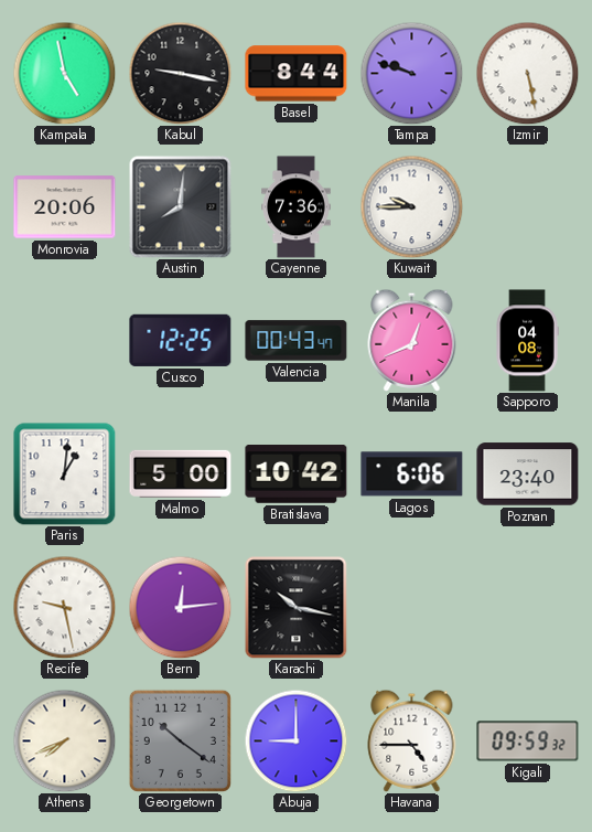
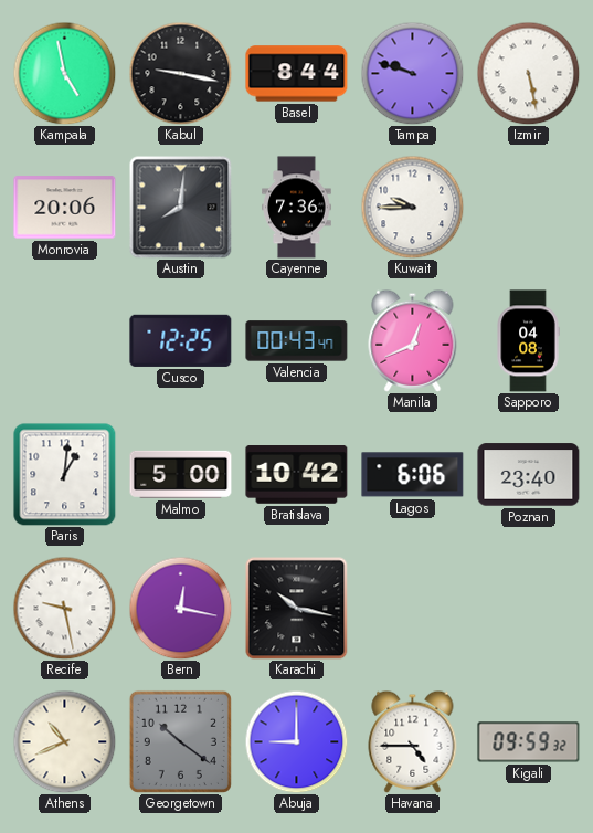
Bern: 12:14 -> 12:17
Athens: 7:41 -> 10:41
